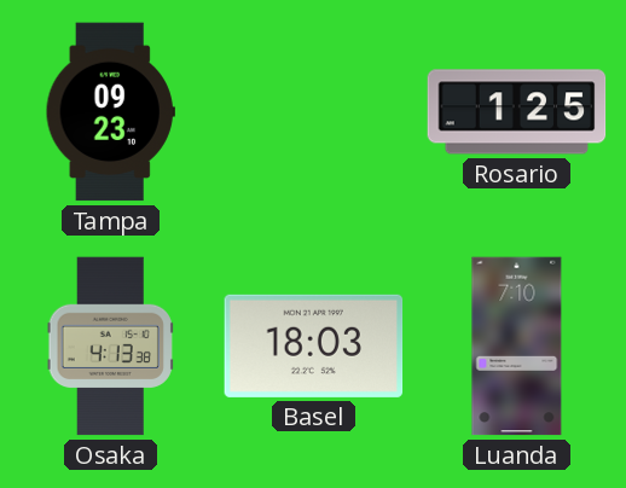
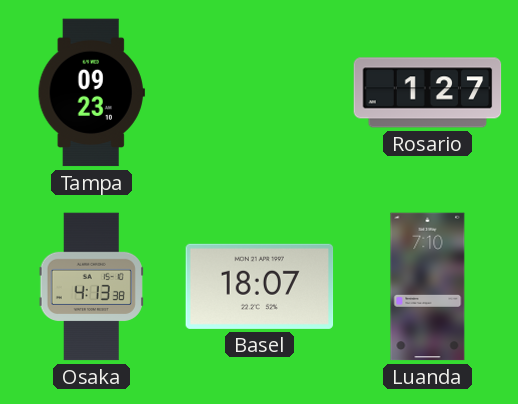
Rosario: 1:25 -> 1:27
Basel: 18:03 -> 18:07
